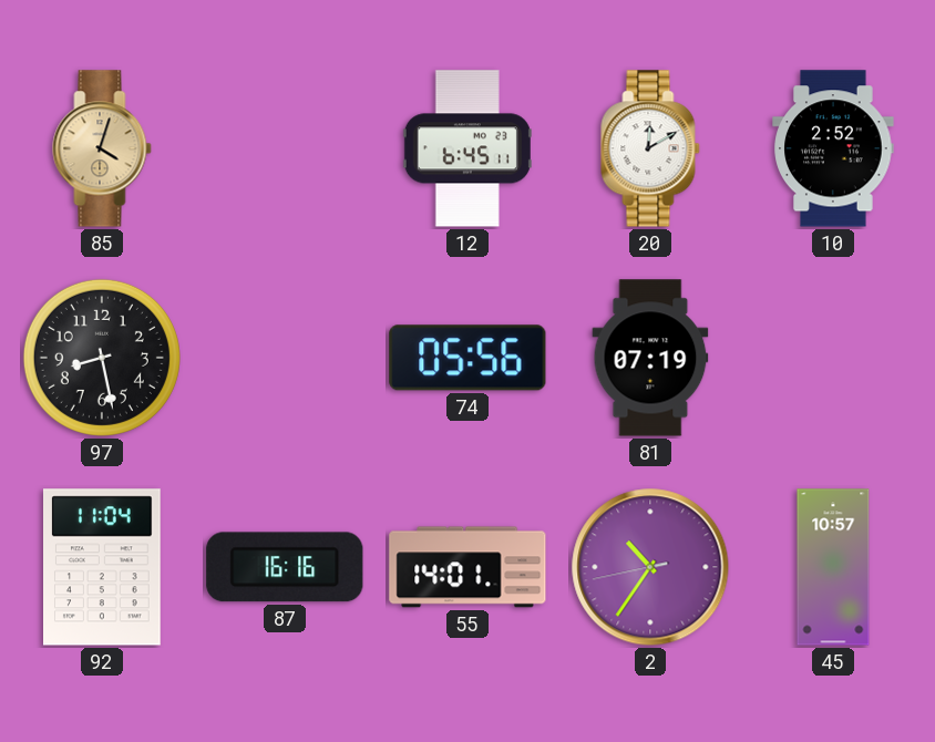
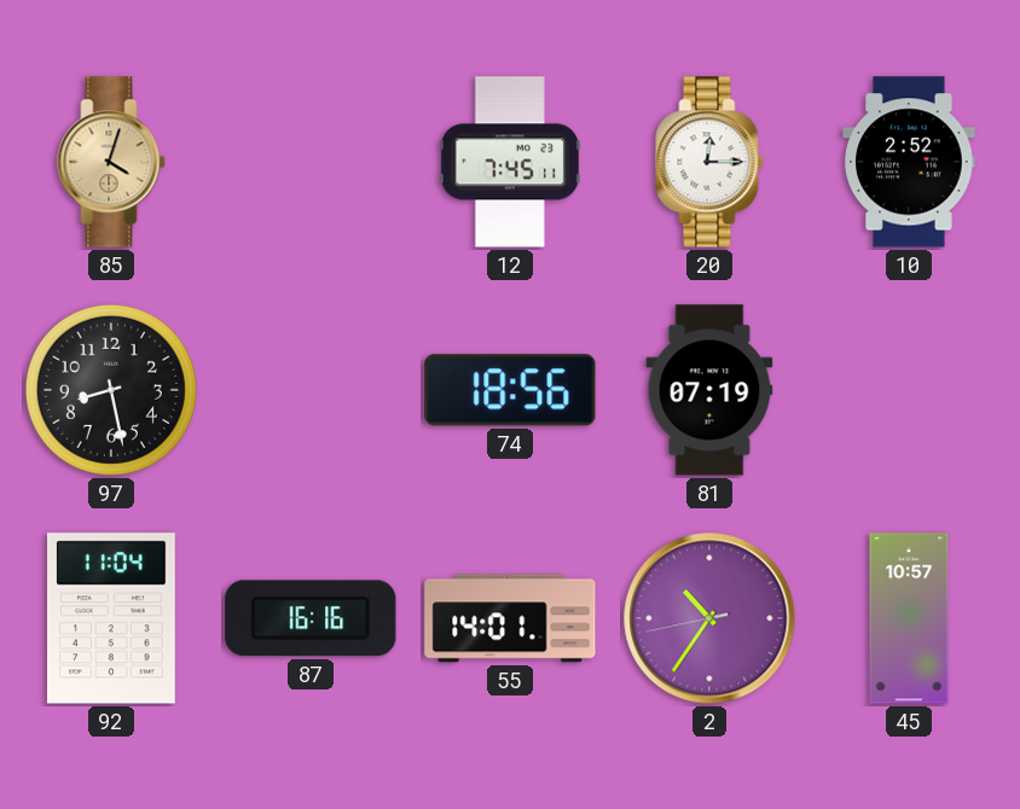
12: 6:45 -> 7:45
20: 12:10 -> 12:15
74: 05:56 -> 18:56
